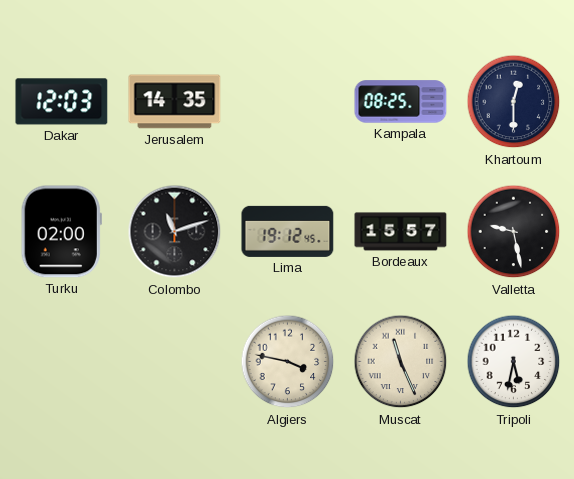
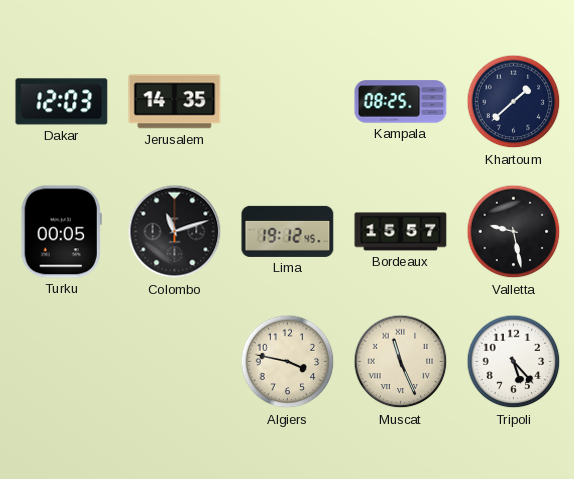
Khartoum: 12:30 -> 1:38
Turku: 02:00 -> 00:05
Tripoli: 5:32 -> 5:23
